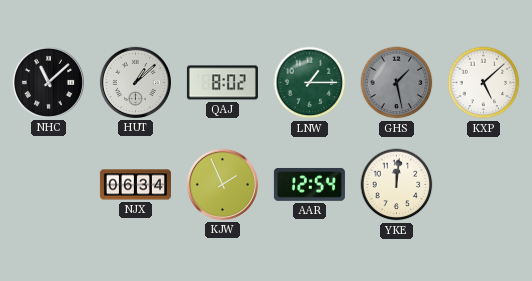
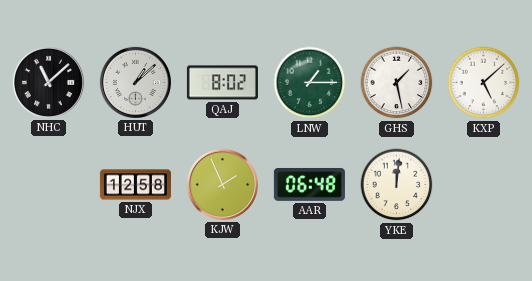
GHS dial: grey -> white
NJX: 06:34 -> 12:58
AAR: 12:54 -> 06:48
